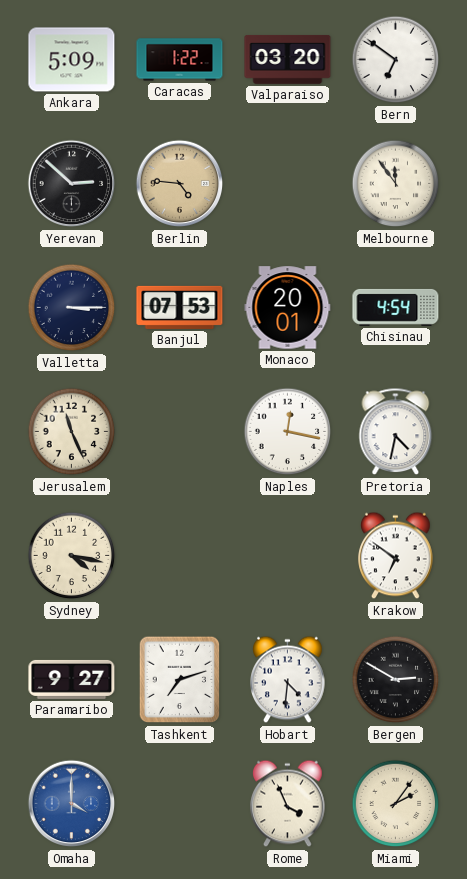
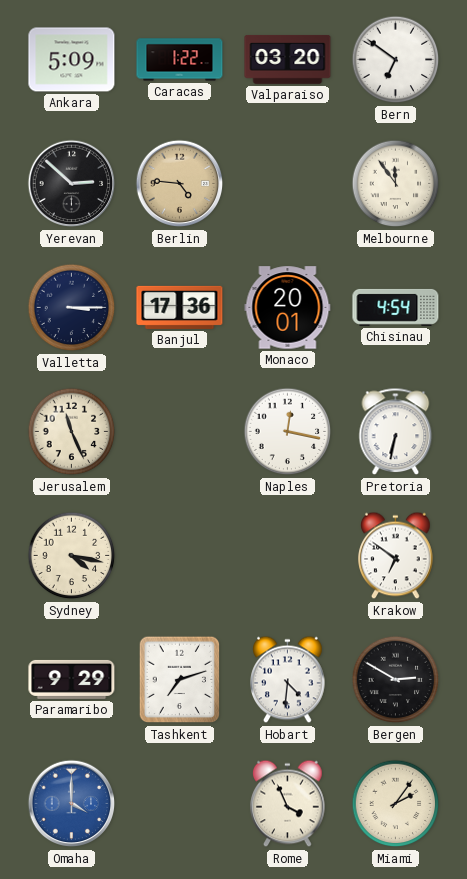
Banjul: 07:53 -> 17:36
Pretoria: 4:32 -> 6:32
Paramaribo: 9:27 -> 9:29
